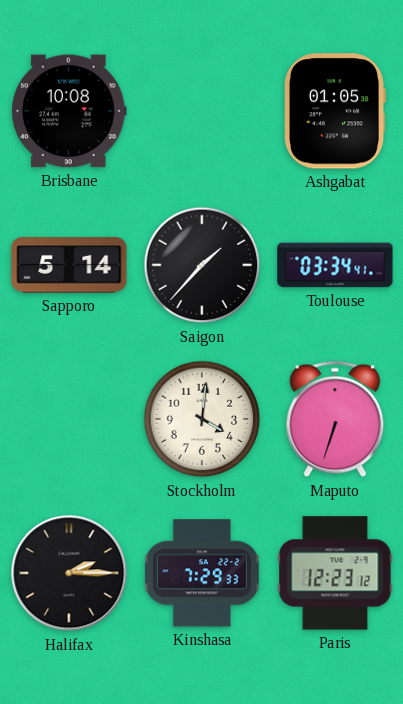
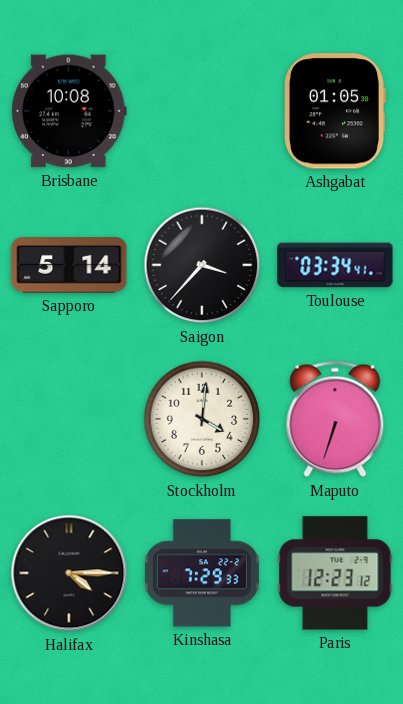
Saigon: 1:37 -> 3:37
Halifax: 2:15 -> 4:15
